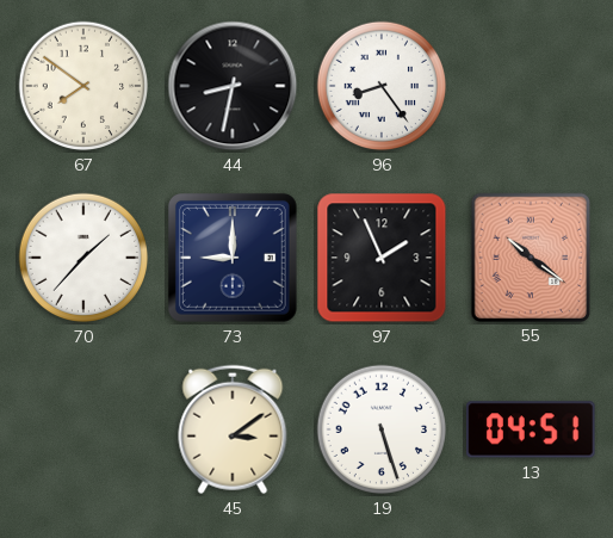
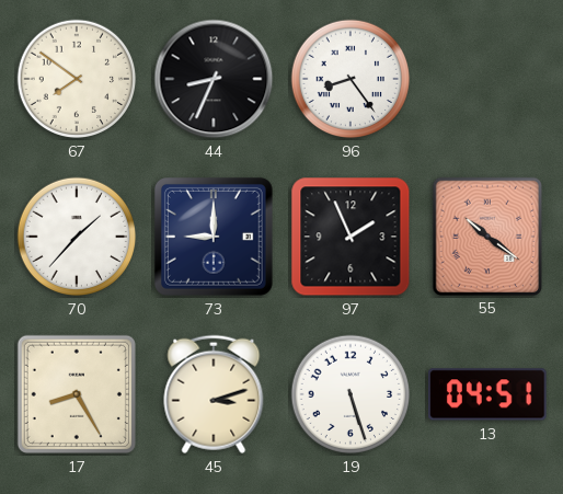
44: 8:32 -> 8:34
17: none -> 8:25
45: 3:09 -> 3:12
